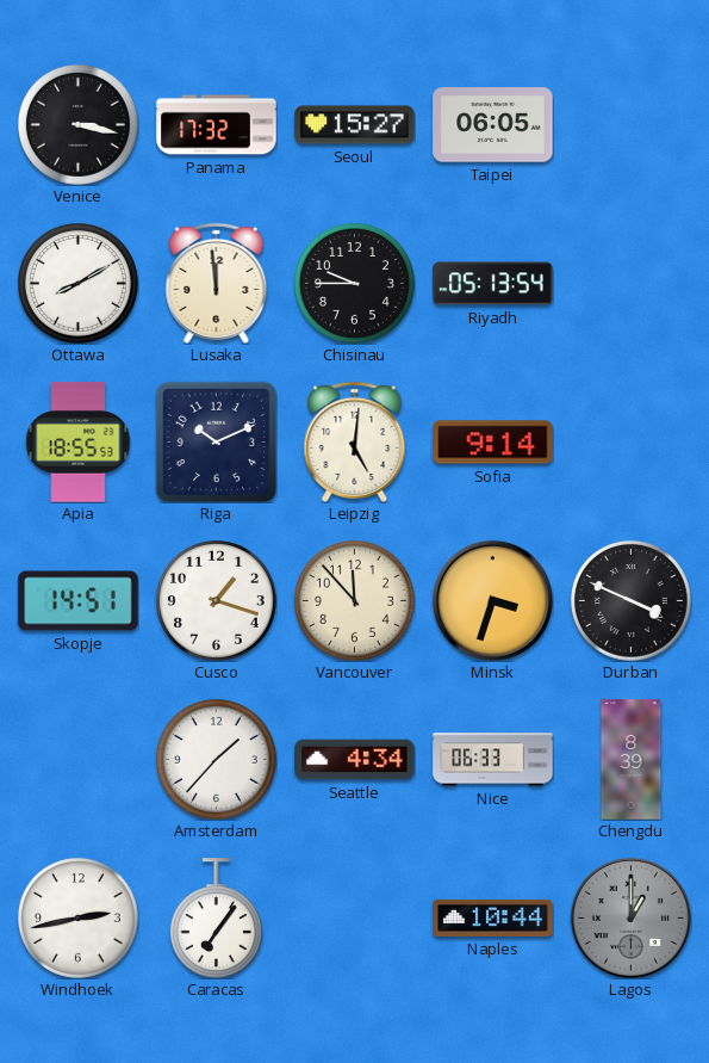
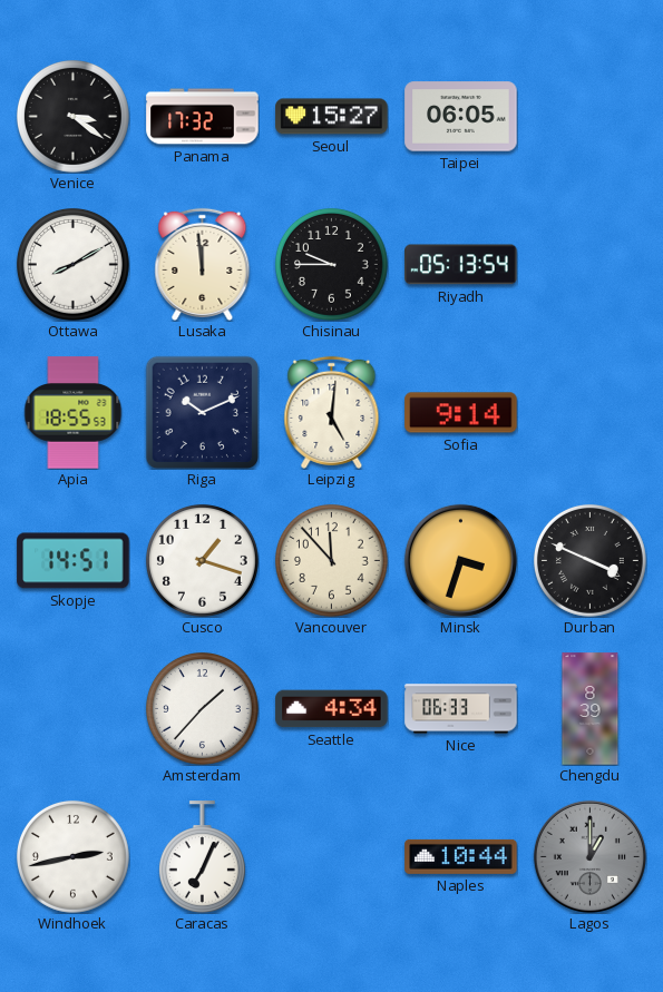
Venice: 3:17 -> 3:21
Caracas: 7:06 -> 7:04
